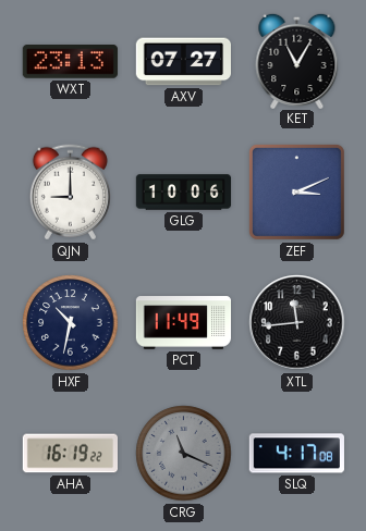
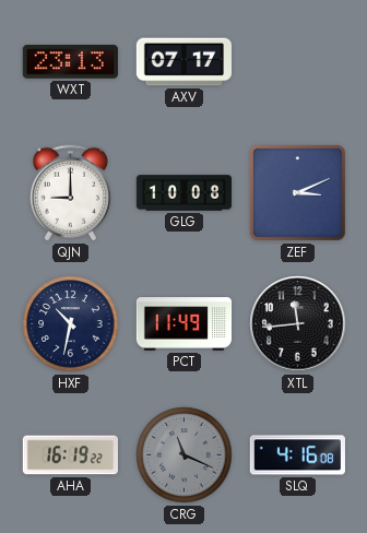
AXV: 07:27 -> 07:17
KET: 11:05 -> none
GLG: 10:06 -> 10:08
SLQ: 4:17 -> 4:16
